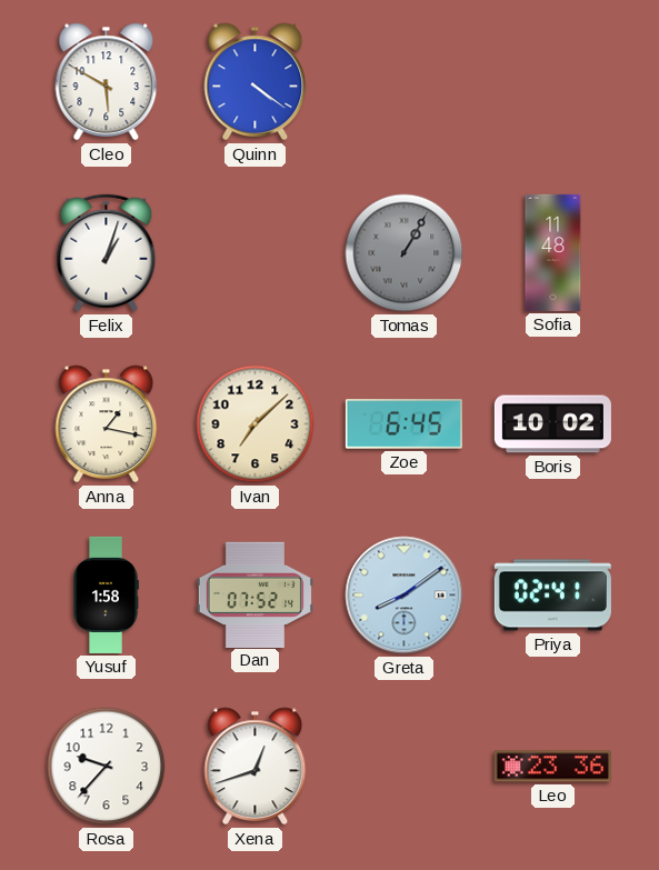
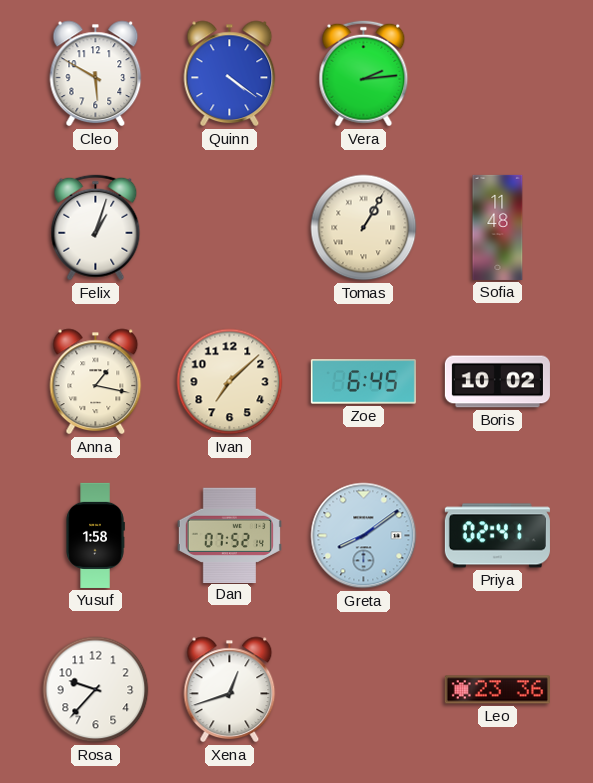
Vera: none -> 2:14
Tomas dial: grey -> cream
